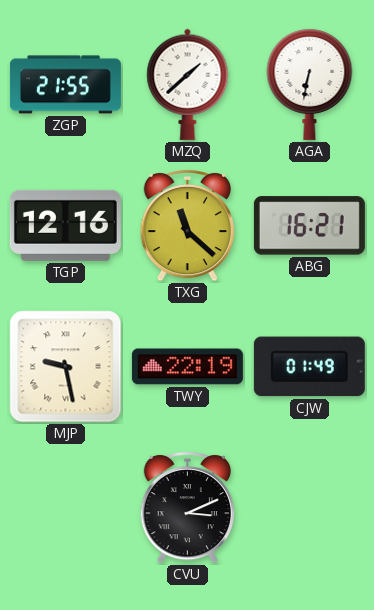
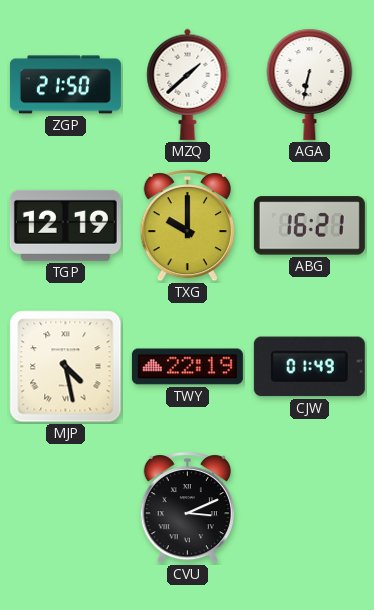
ZGP: 21:55 -> 21:50
TGP: 12:16 -> 12:19
TXG: 11:22 -> 10:00
MJP: 9:28 -> 4:28
